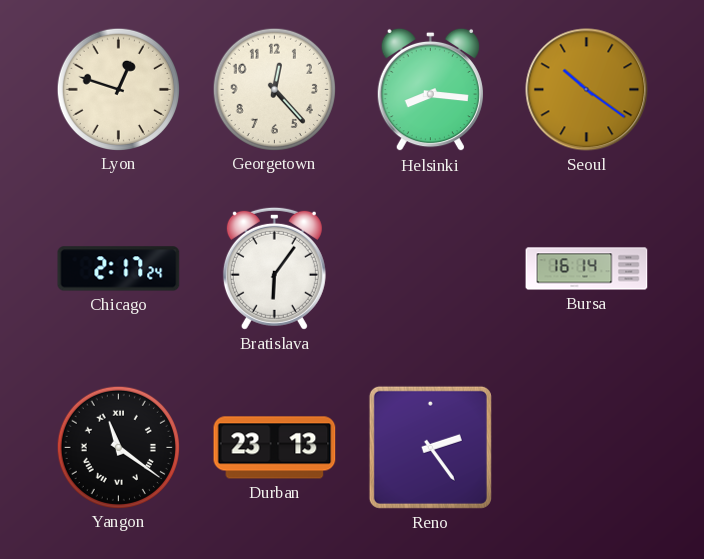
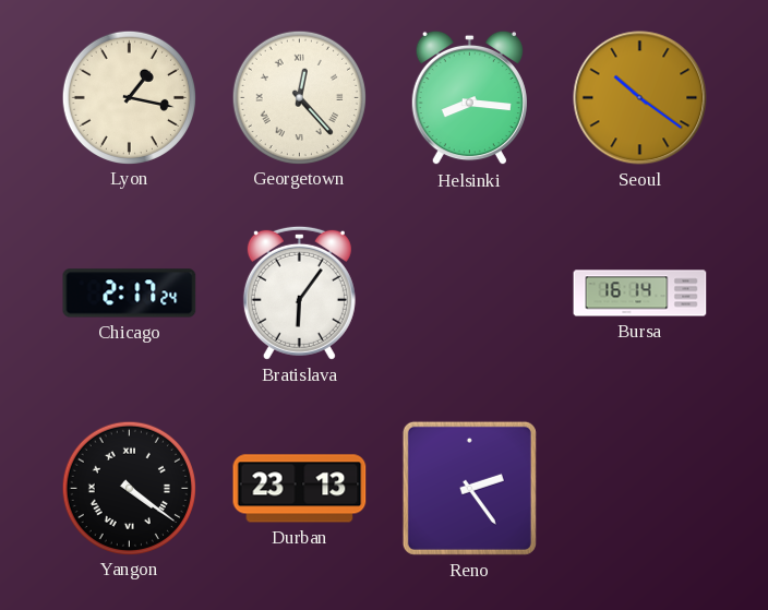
Lyon: 12:48 -> 1:17
Georgetown numerals: Arabic -> Roman
Yangon: 11:21 -> 4:21
